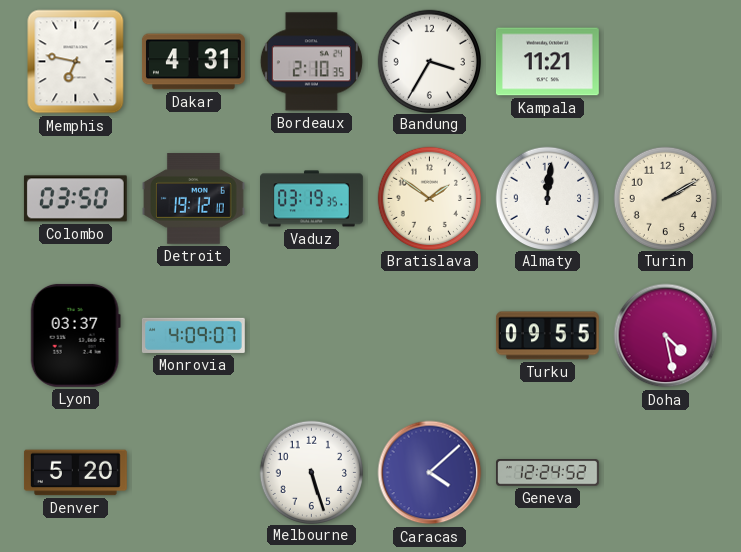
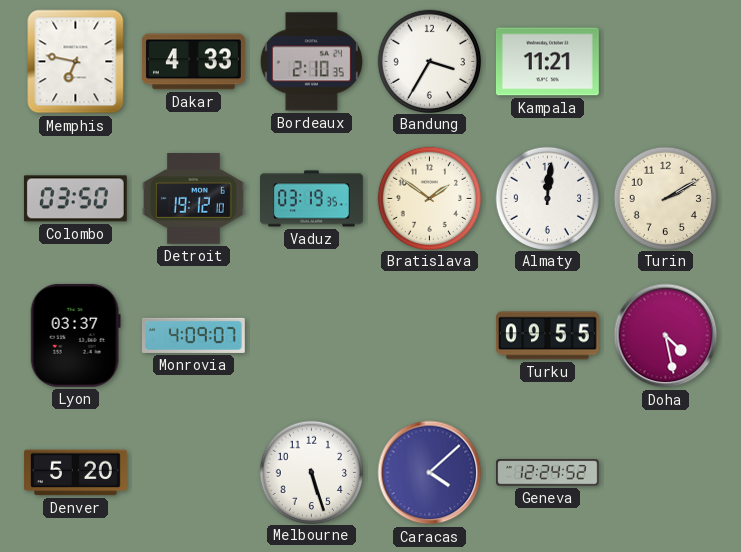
Dakar: 4:31 -> 4:33
